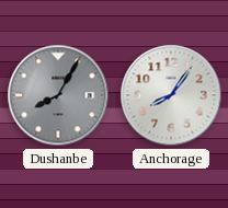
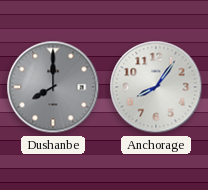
Dushanbe: 8:05 -> 8:00
